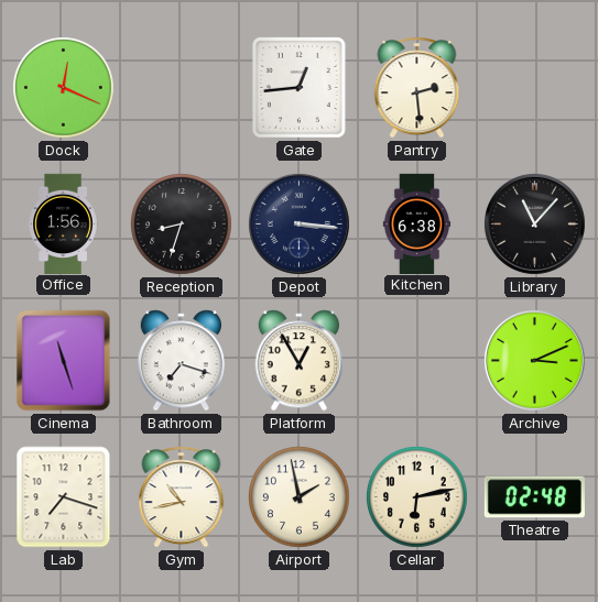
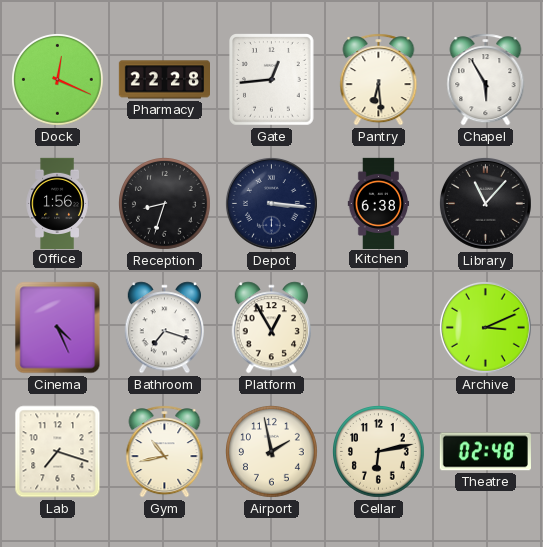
Pharmacy: none -> 22:28
Pantry: 2:29 -> 6:29
Chapel: none -> 5:55
Cinema: 11:27 -> 4:26
